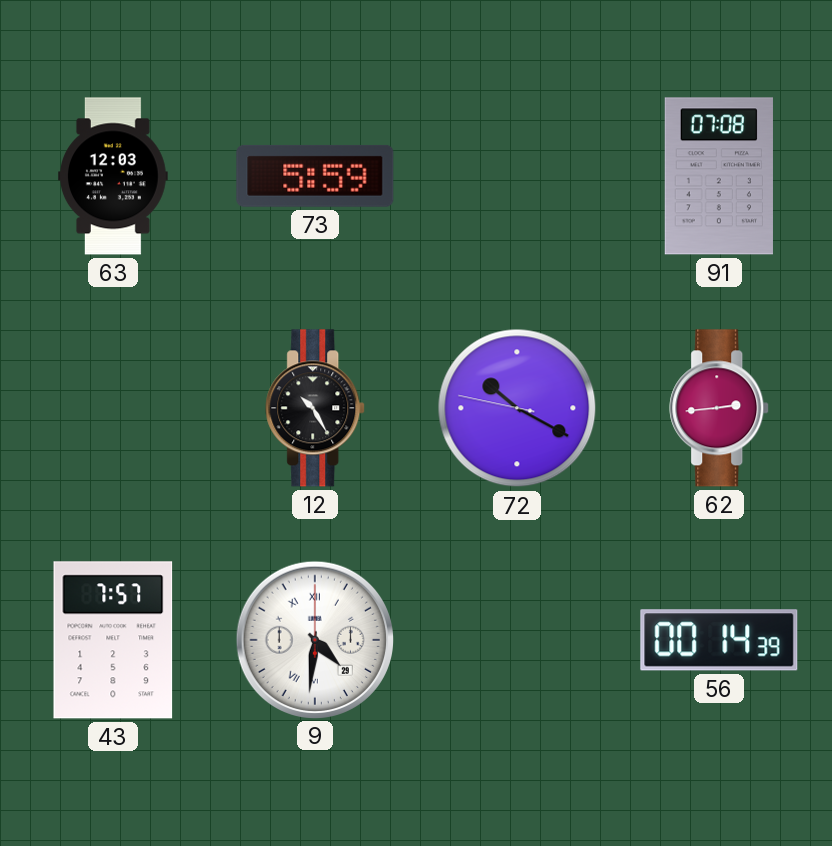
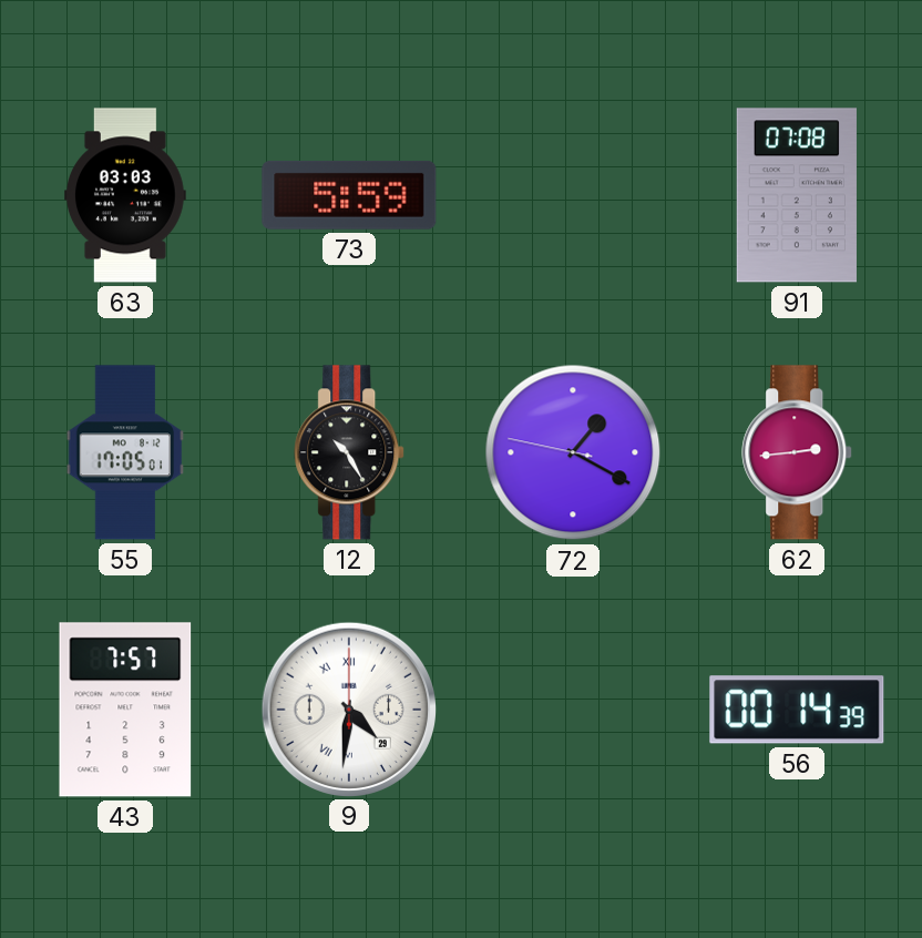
63: 12:03 -> 03:03
55: none -> 17:05
72: 10:19 -> 1:19
